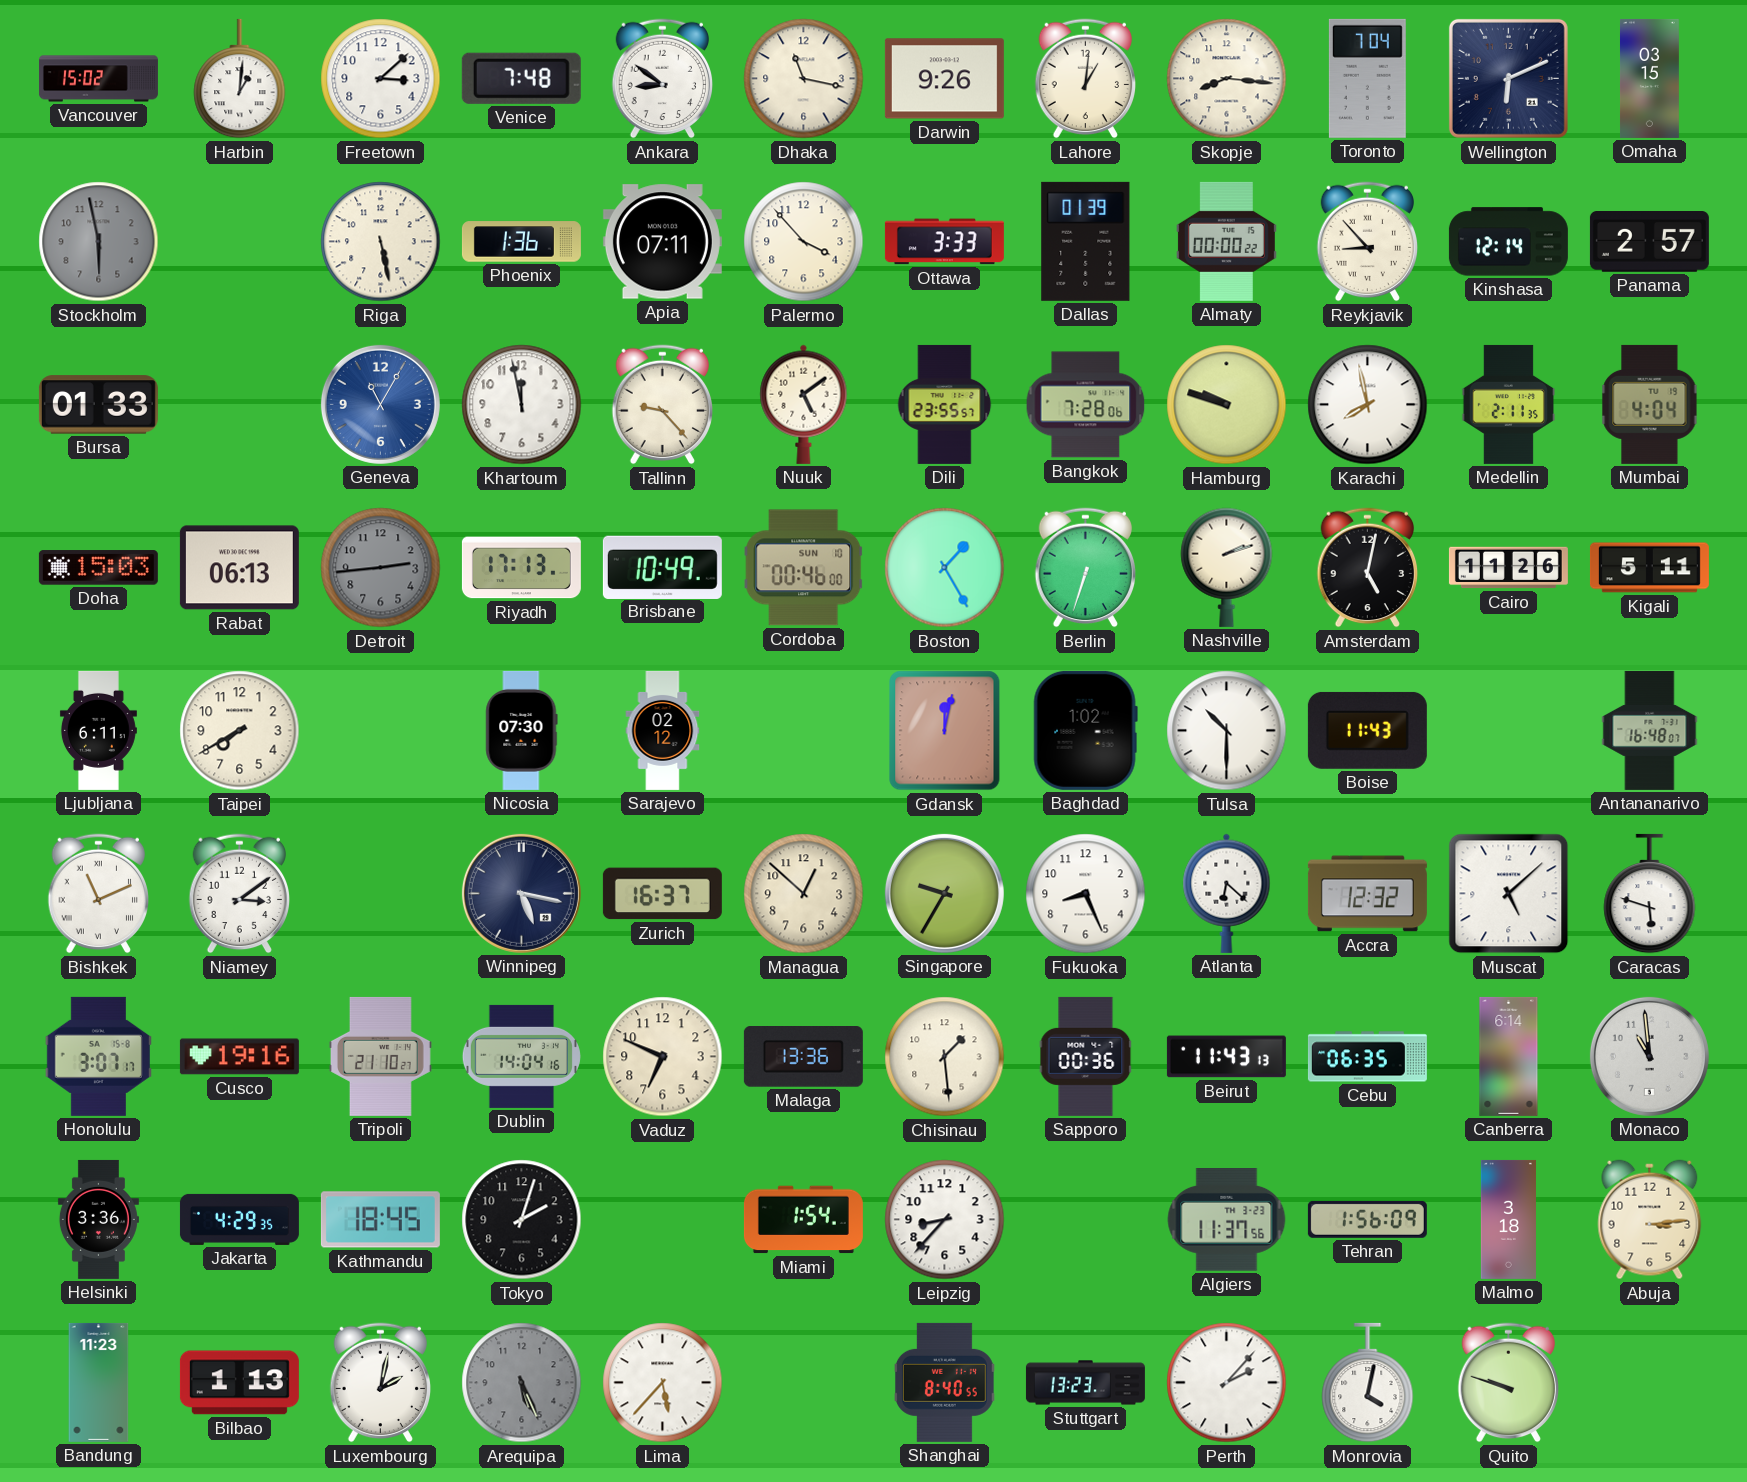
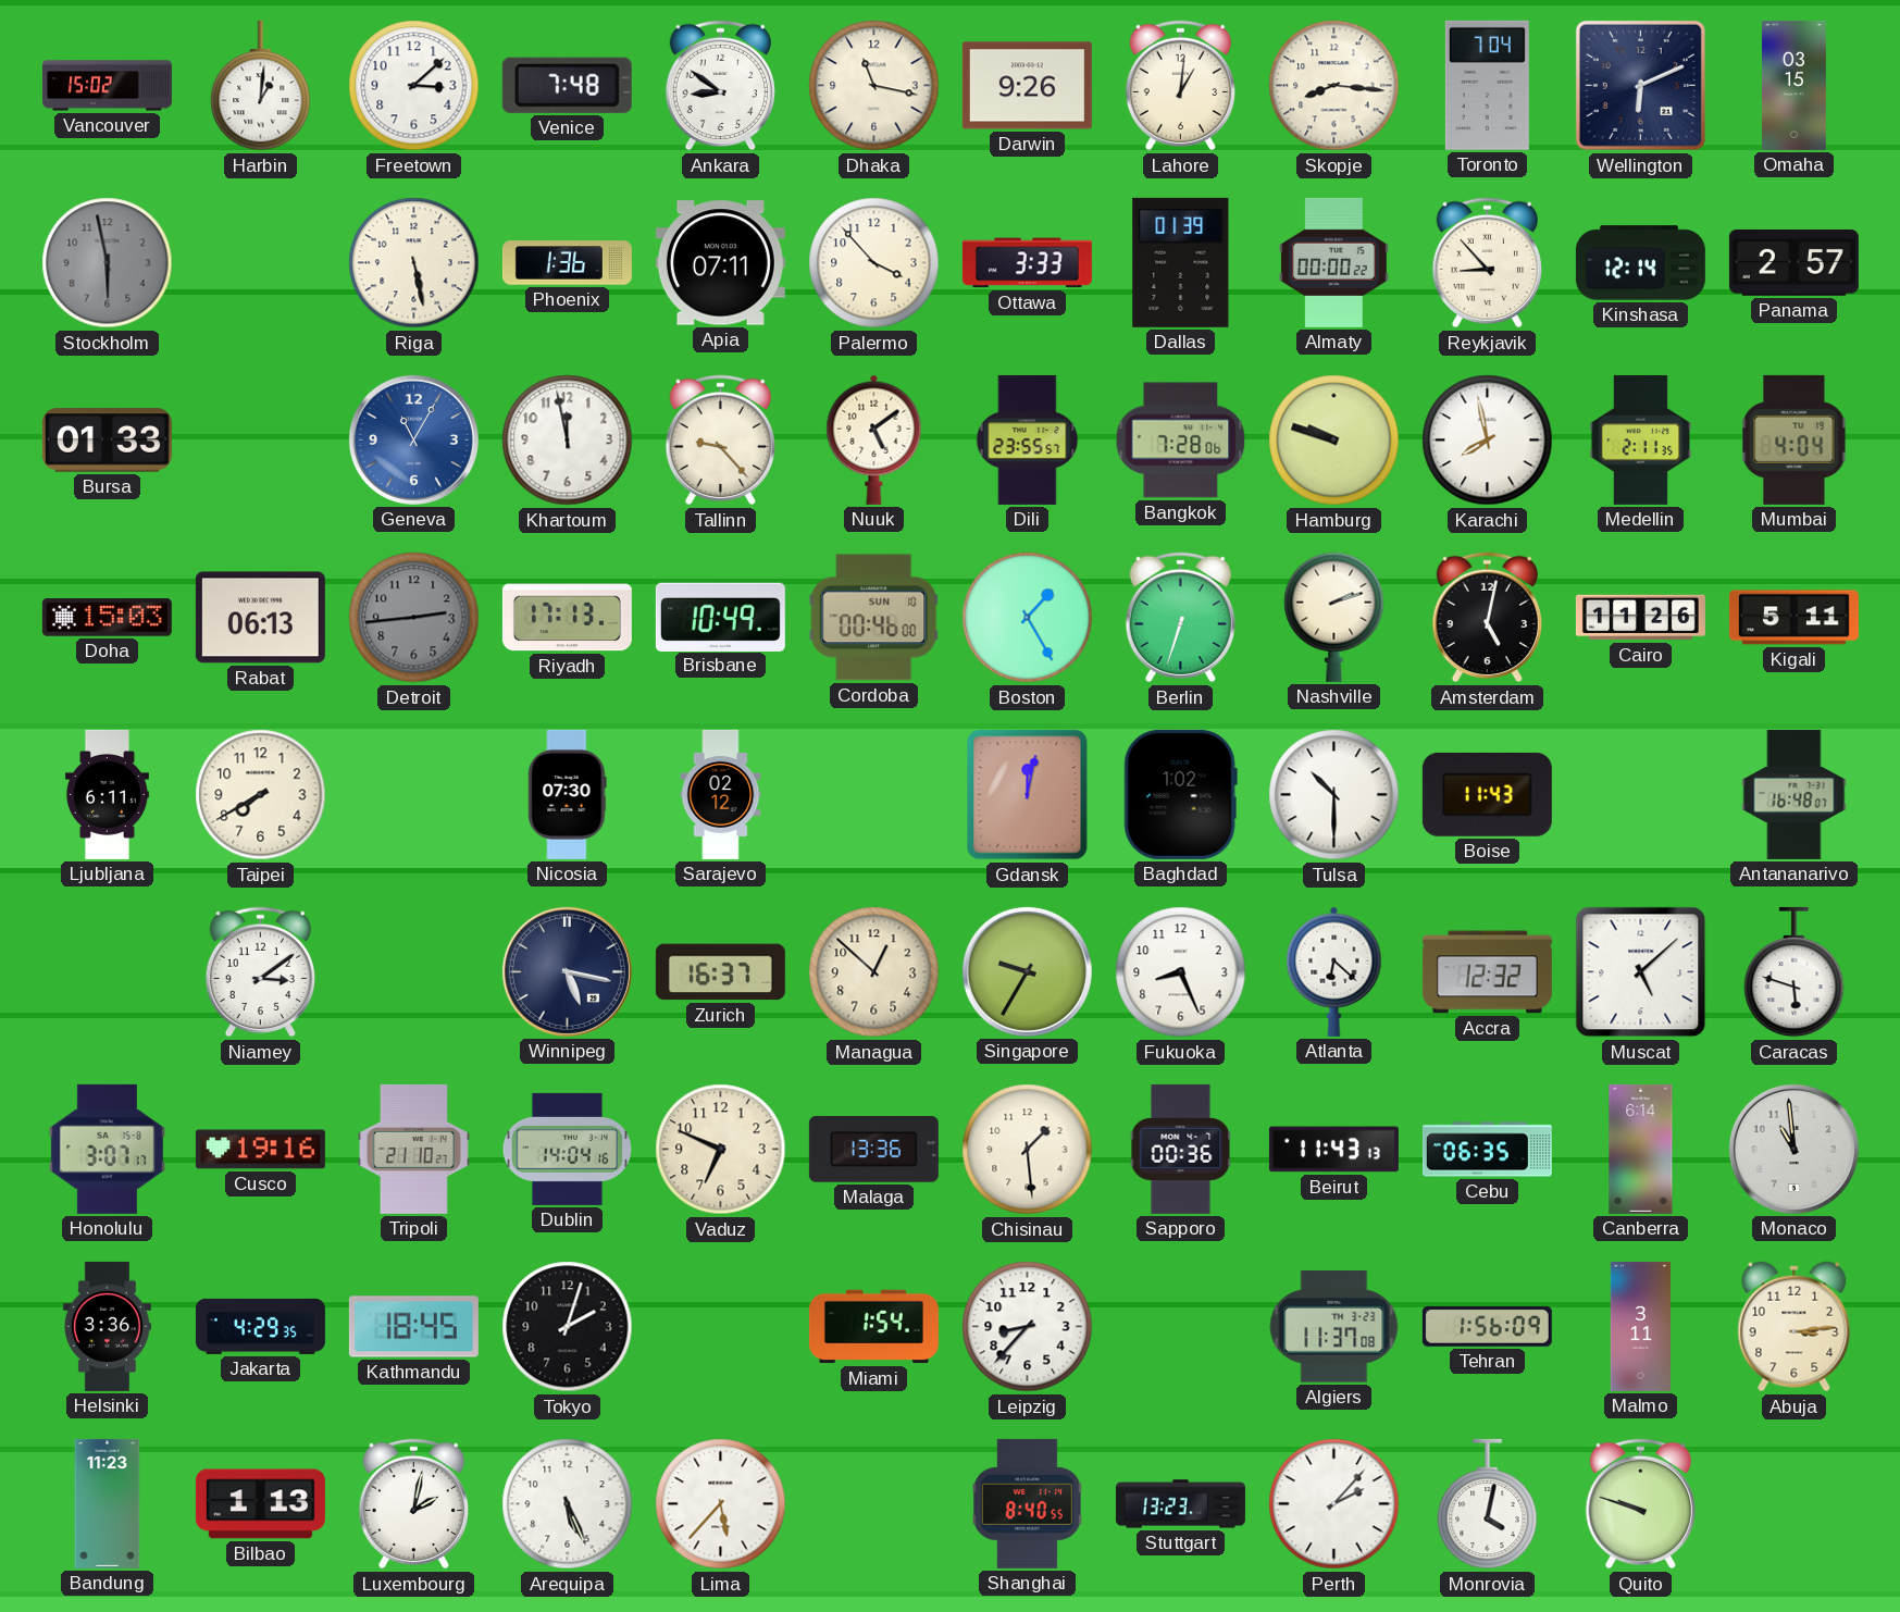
Bishkek: 11:11 -> none
Algiers: 11:37:56 -> 11:37:08
Malmo: 3:18 -> 3:11
Arequipa dial: grey -> white
